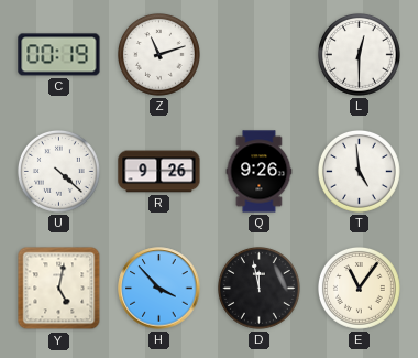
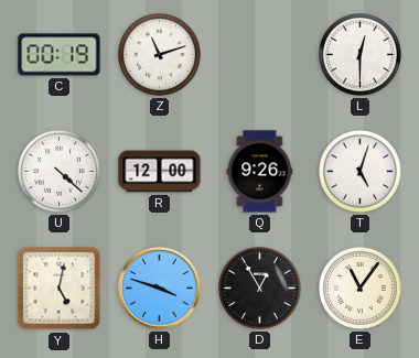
R: 9:26 -> 12:00
T: 4:59 -> 5:03
H: 3:53 -> 3:48
D: 11:58 -> 12:55
